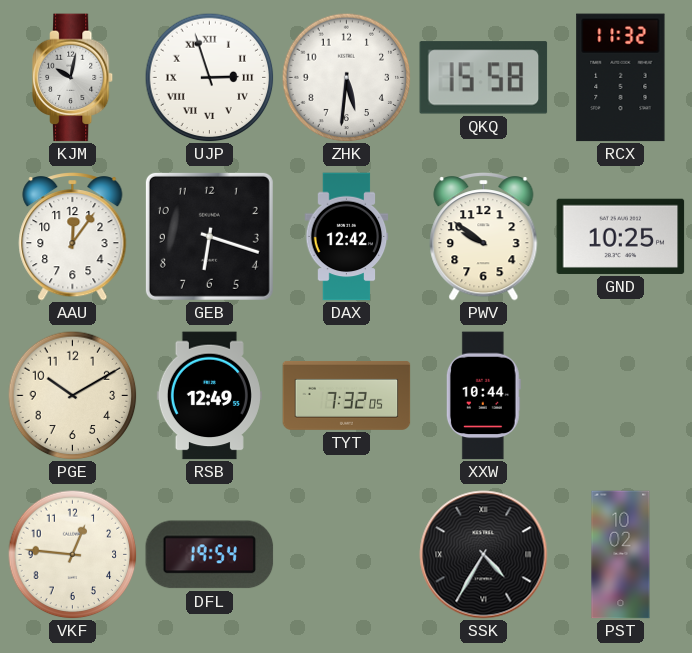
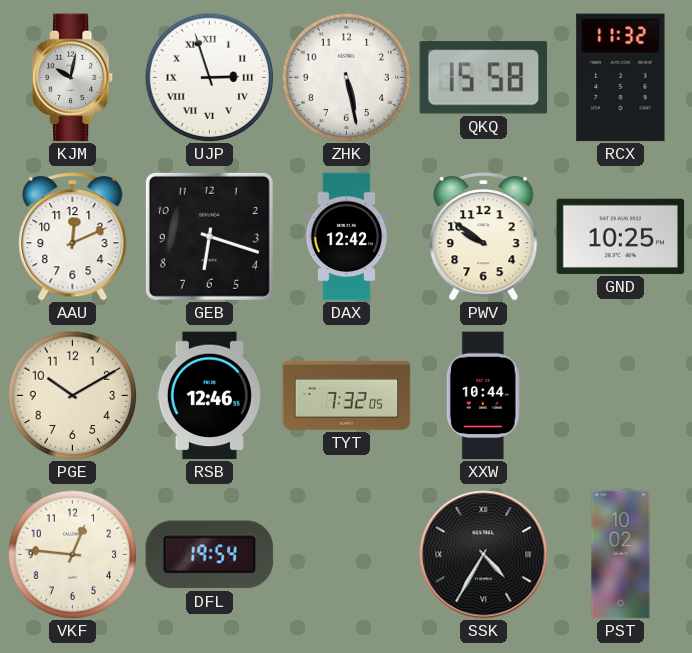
ZHK: 5:31 -> 5:28
AAU: 12:06 -> 12:11
RSB: 12:49 -> 12:46
